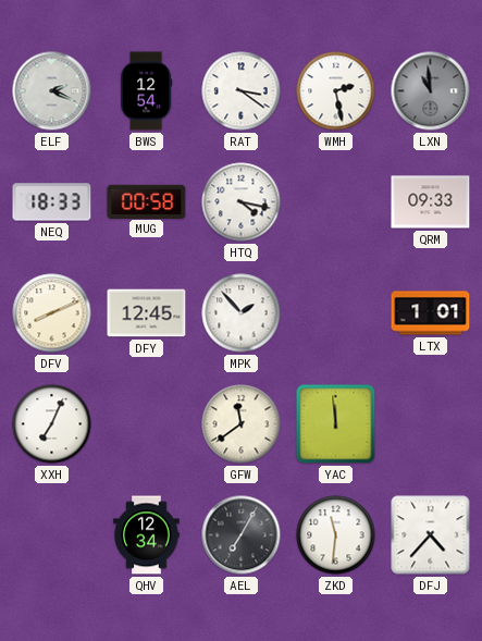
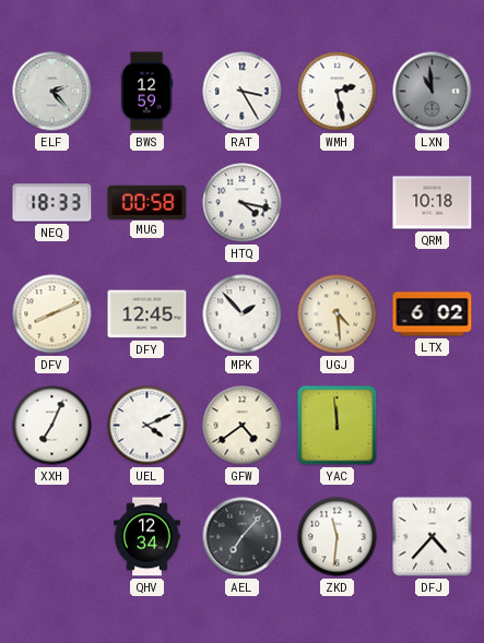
ELF: 2:19 -> 2:23
BWS: 12:54 -> 12:59
RAT: 3:21 -> 3:25
QRM: 09:33 -> 10:18
UGJ: none -> 4:29
LTX: 1:01 -> 6:02
UEL: none -> 4:11
GFW: 11:39 -> 4:39
AEL: 7:05 -> 7:07
